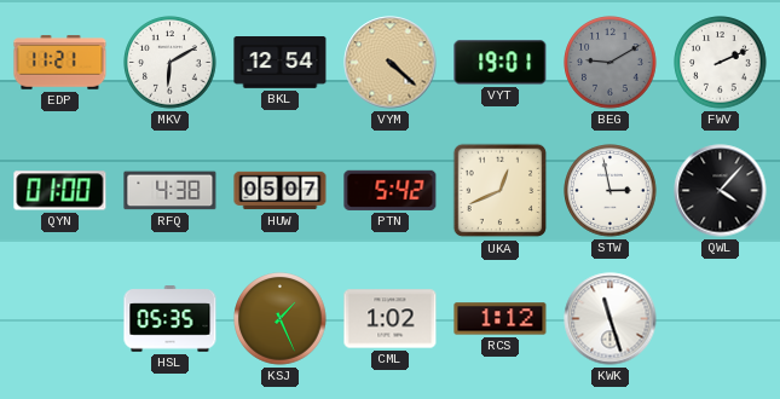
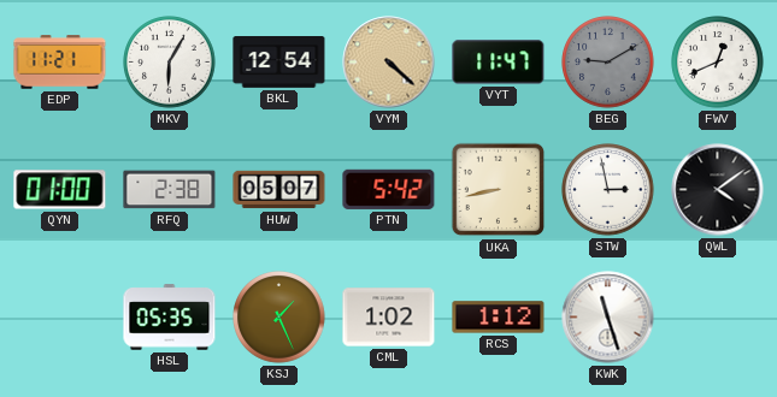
MKV: 6:10 -> 6:05
VYT: 19:01 -> 11:47
FWV: 2:11 -> 12:41
RFQ: 4:38 -> 2:38
UKA: 12:41 -> 8:43
QWL: 4:07 -> 4:09
